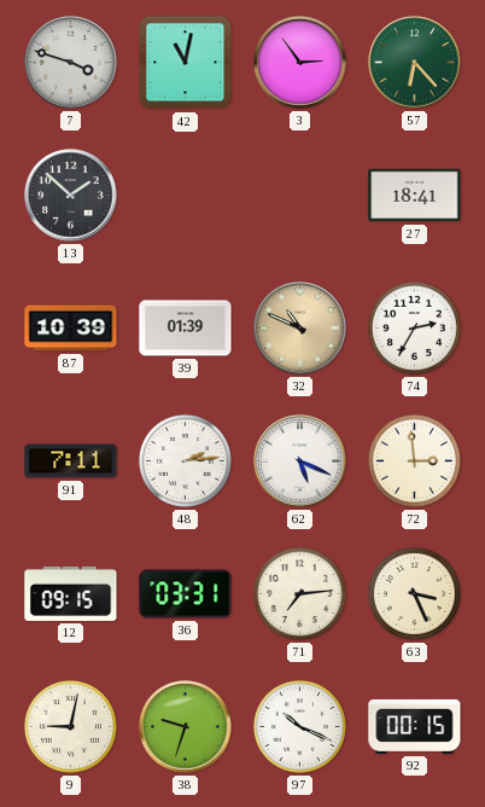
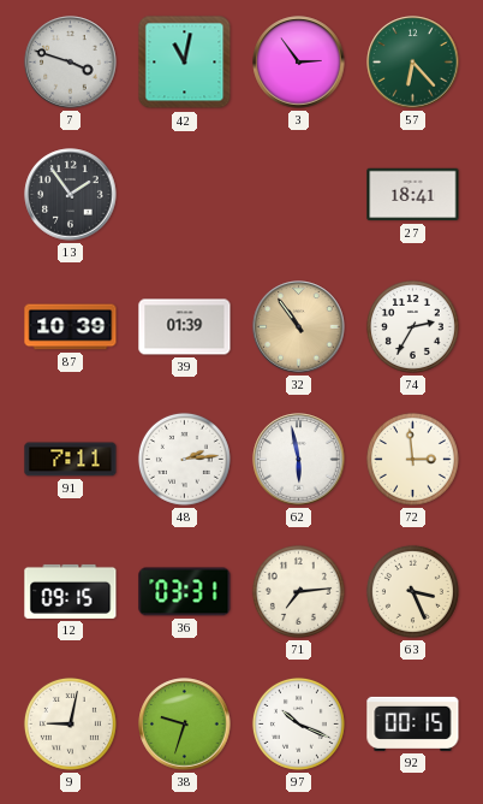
13: 1:52 -> 1:54
32: 10:49 -> 10:54
62: 5:19 -> 5:58
